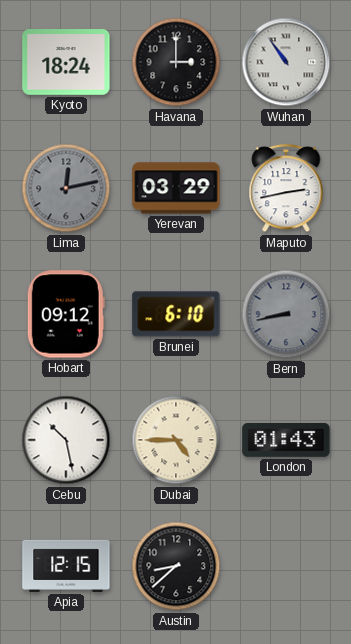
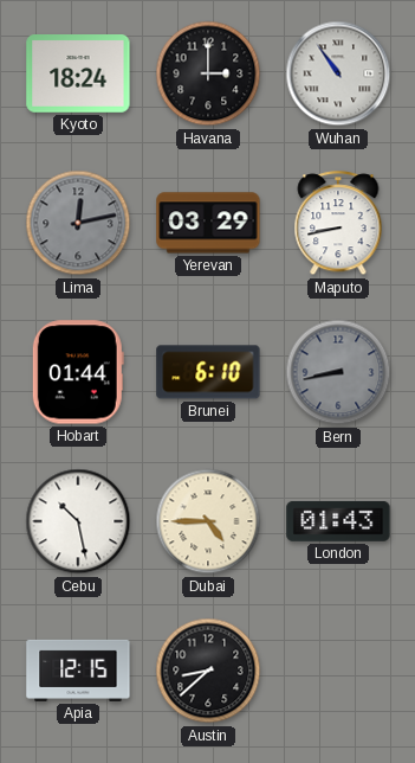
Maputo: 2:43 -> 8:43
Hobart: 09:12 -> 01:44
